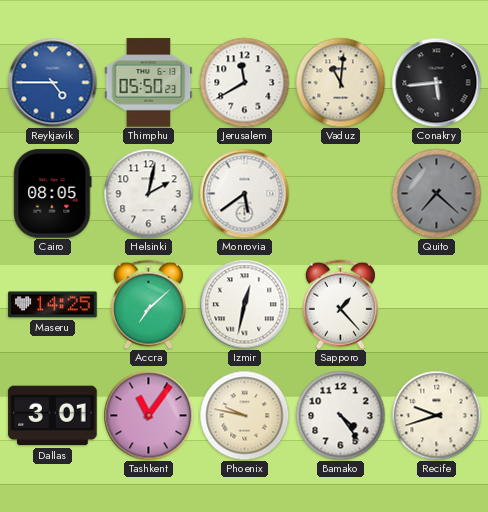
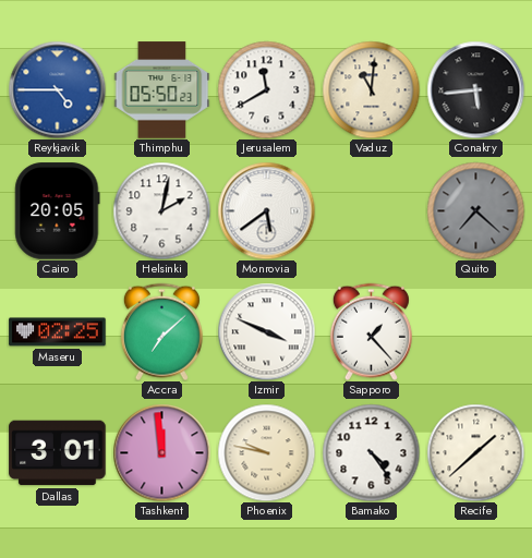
Cairo: 08:05 -> 20:05
Maseru: 14:25 -> 02:25
Izmir: 12:32 -> 3:49
Tashkent: 11:06 -> 11:59
Recife: 9:42 -> 1:38
